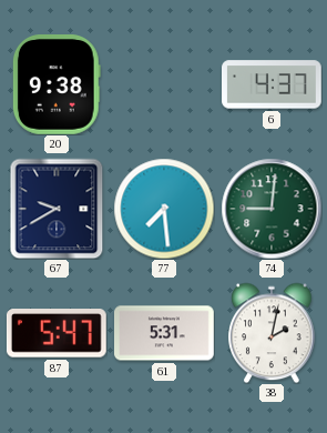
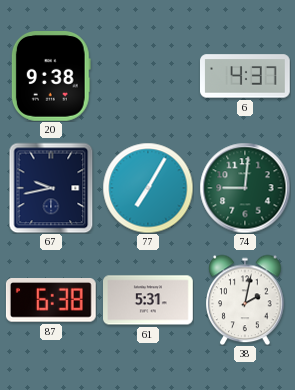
67: 9:40 -> 9:43
77: 7:29 -> 7:05
87: 5:47 -> 6:38
